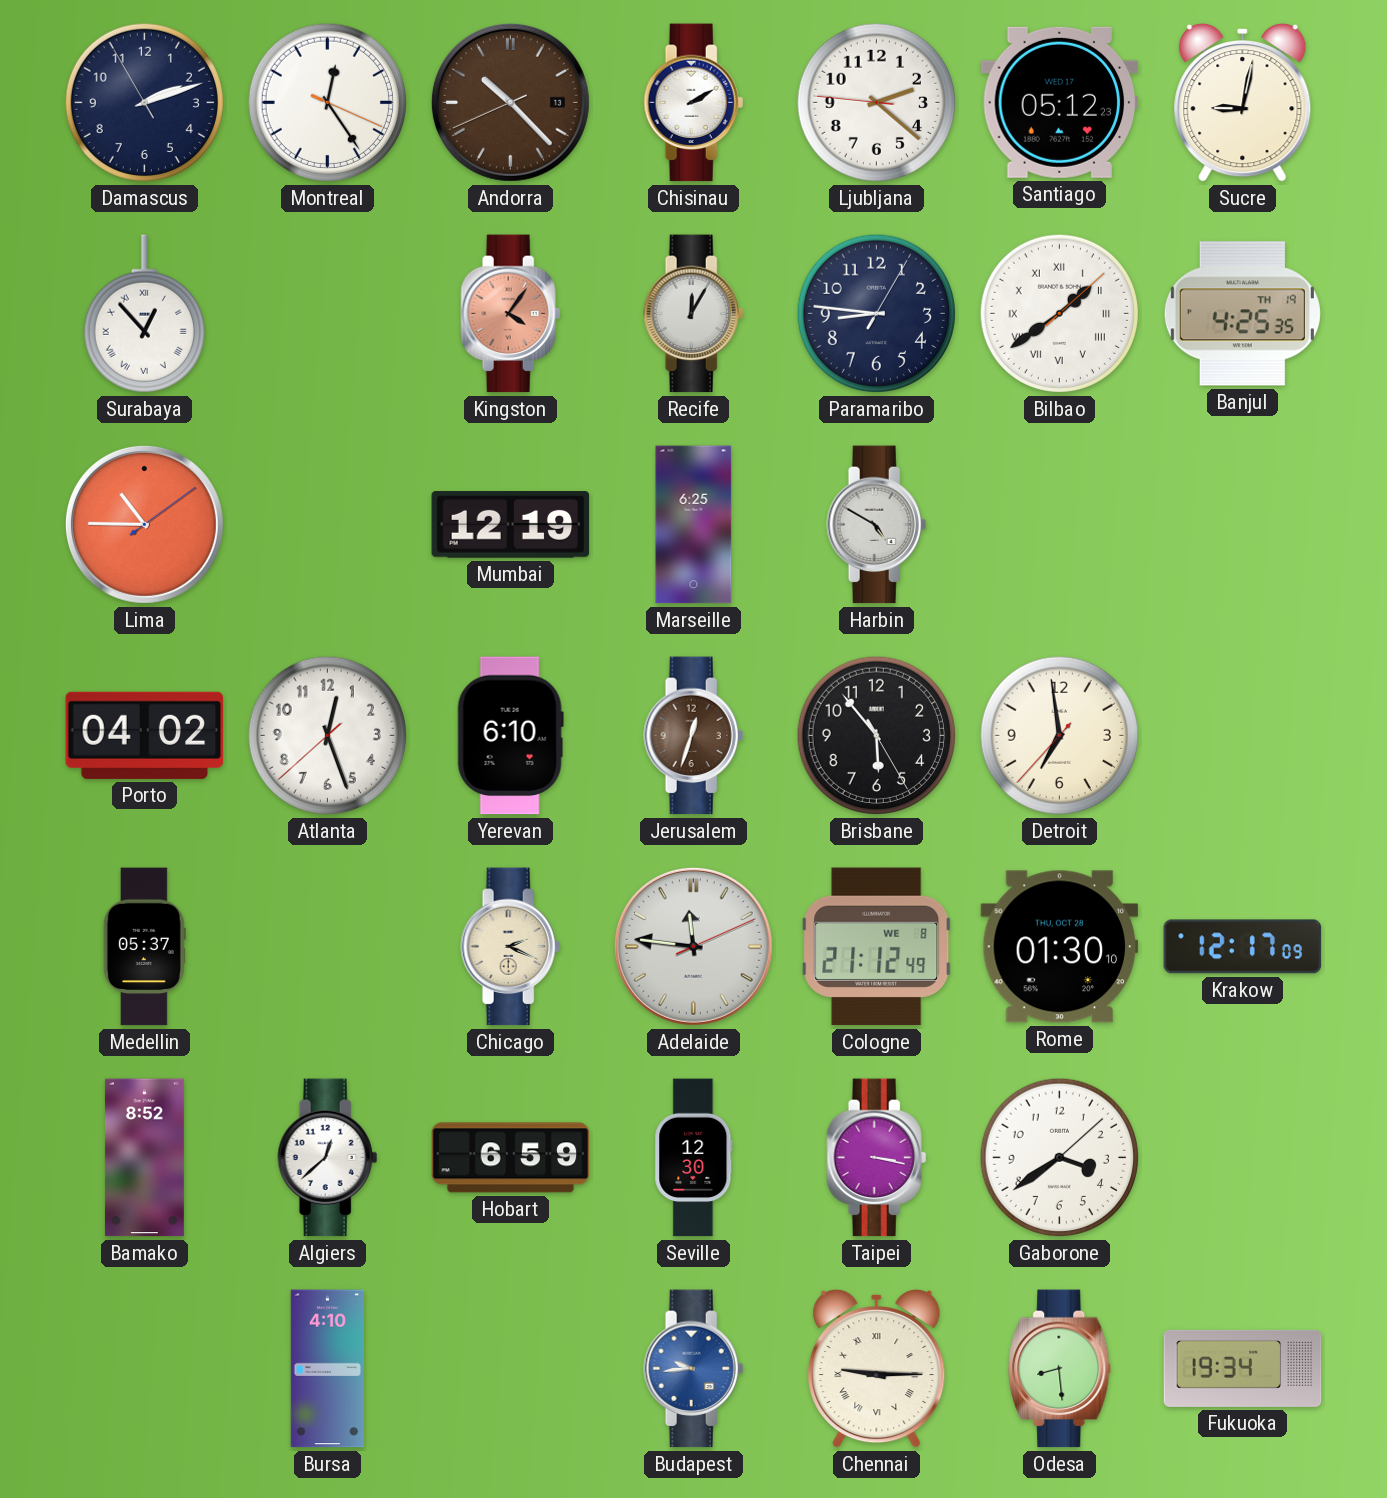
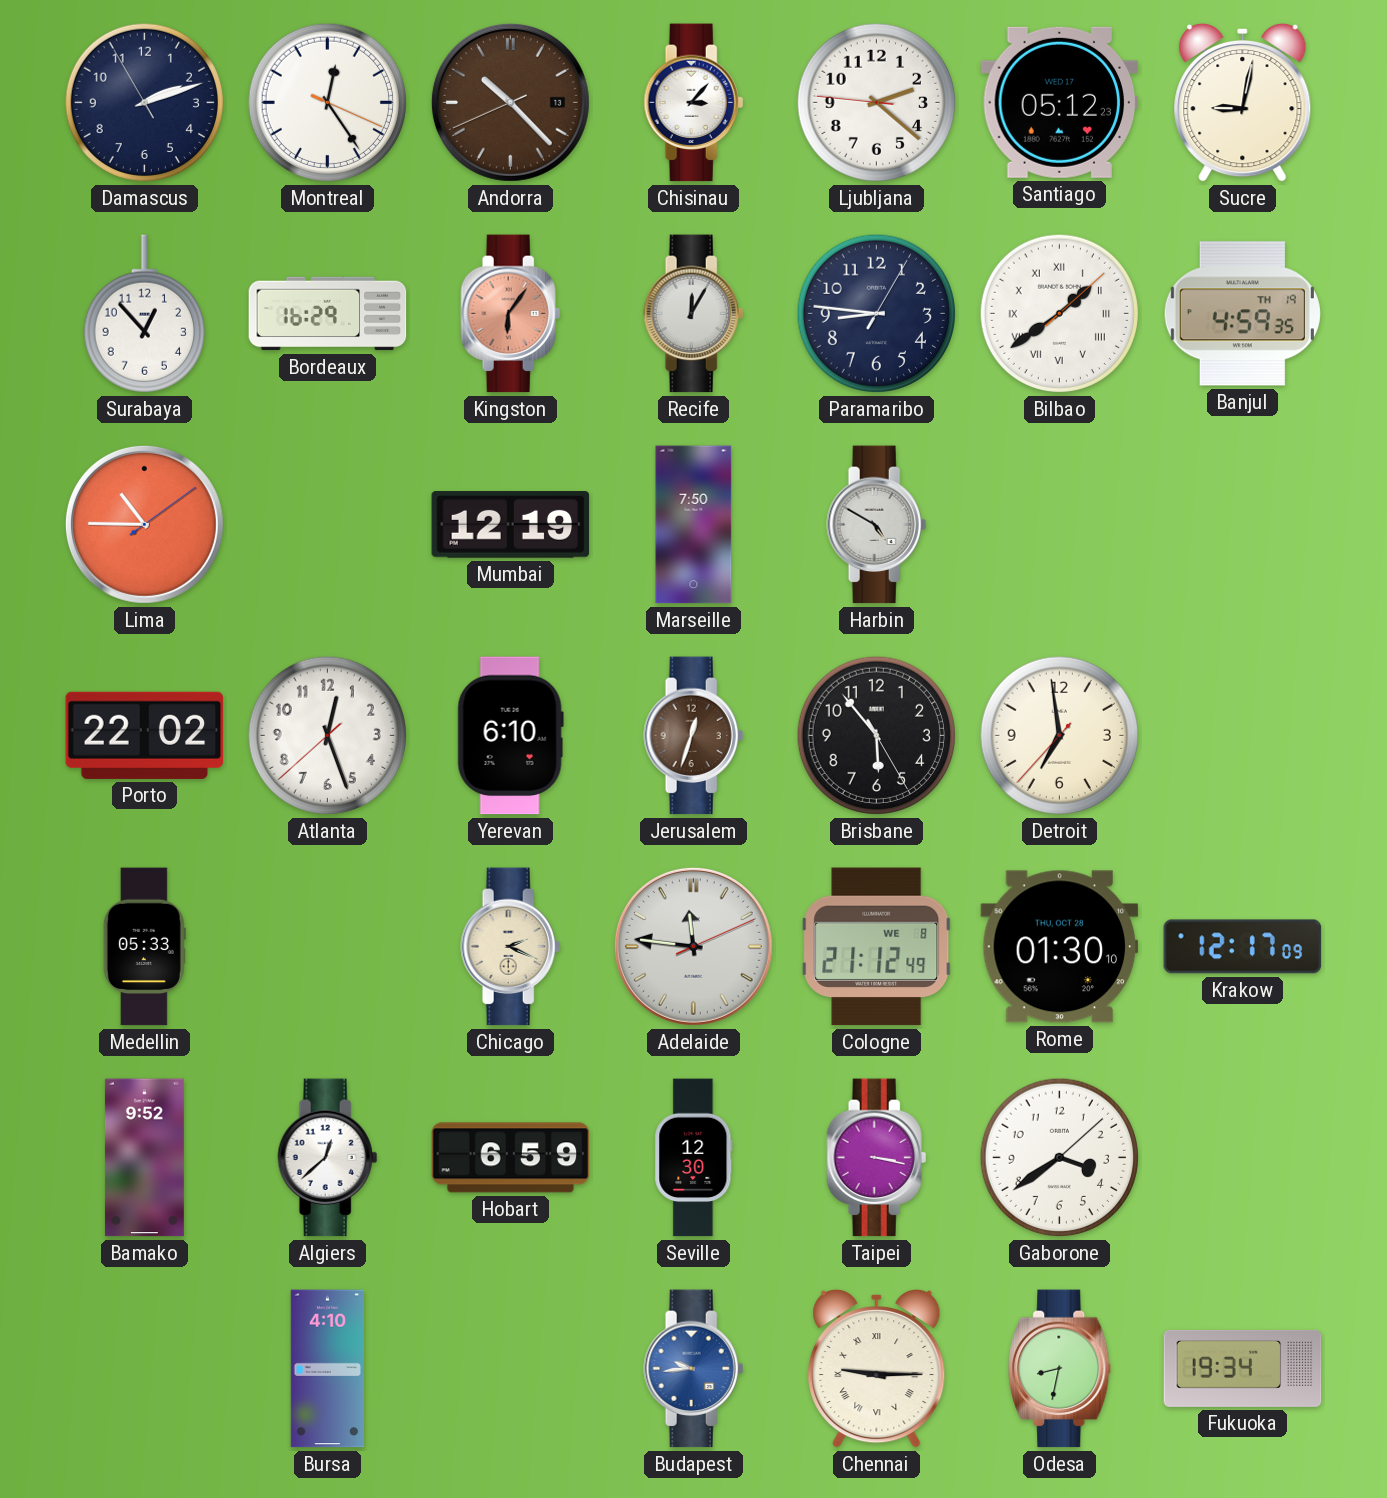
Chisinau: 2:10 -> 3:07
Surabaya numerals: Roman -> Arabic
Bordeaux: none -> 16:29
Kingston: 4:06 -> 6:06
Banjul: 4:25 -> 4:59
Marseille: 6:25 -> 7:50
Porto: 04:02 -> 22:02
Medellin: 05:37 -> 05:33
Bamako: 8:52 -> 9:52
Odesa: 8:29 -> 8:32
